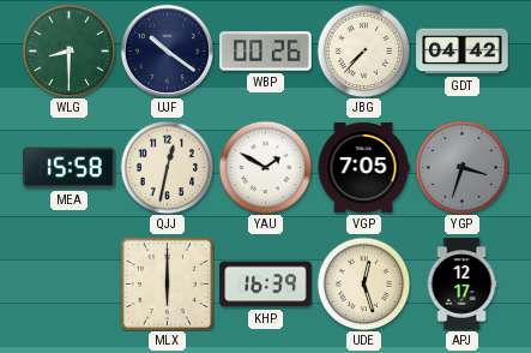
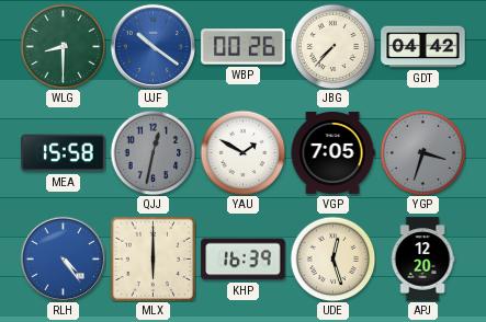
UJF dial: navy -> blue
QJJ dial: cream -> grey
RLH: none -> 4:24
APJ: 12:17 -> 12:20
